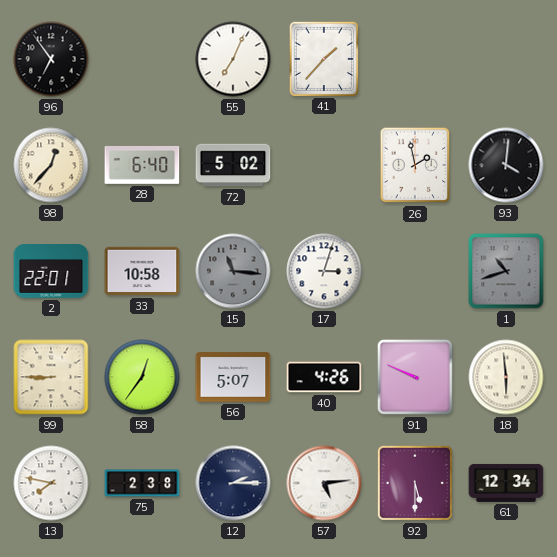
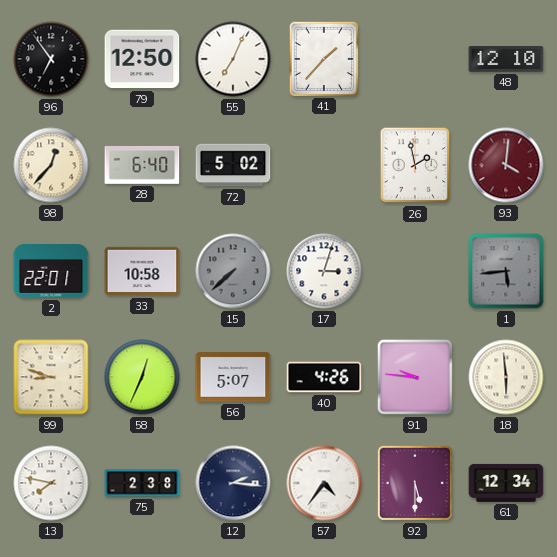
79: none -> 12:50
48: none -> 12:10
93 dial: black -> burgundy
15: 11:16 -> 7:38
1: 10:42 -> 5:44
99: 8:45 -> 8:48
58: 12:36 -> 12:34
91: 9:49 -> 9:46
12: 2:15 -> 2:16
57: 5:14 -> 4:36
